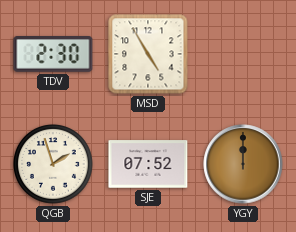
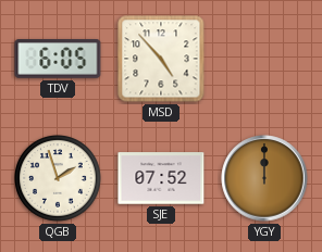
TDV: 2:30 -> 6:05
MSD: 4:55 -> 4:53
